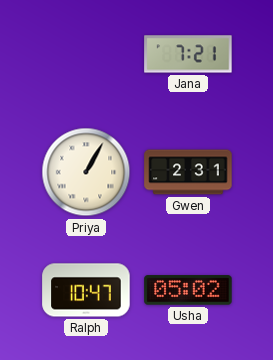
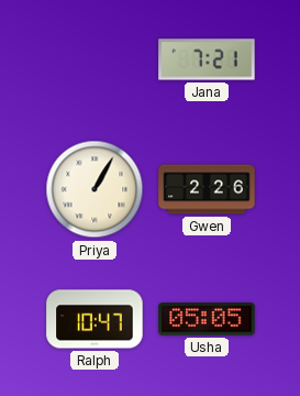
Gwen: 2:31 -> 2:26
Usha: 05:02 -> 05:05
